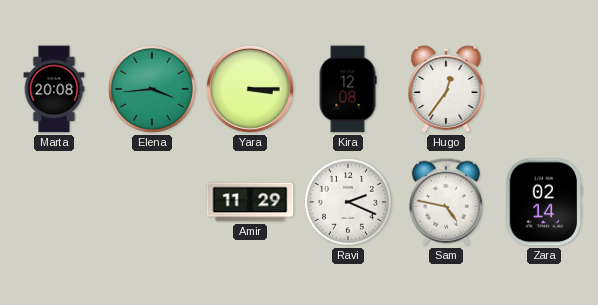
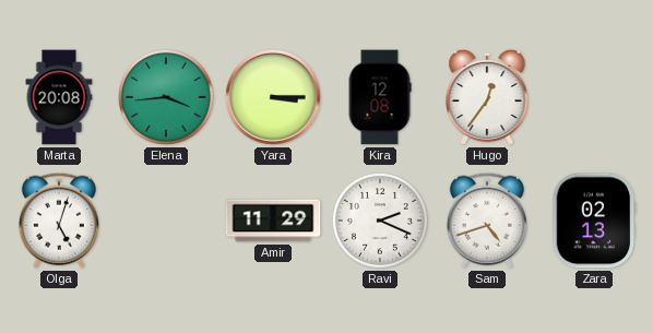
Olga: none -> 5:03
Sam: 4:47 -> 4:42
Zara: 02:14 -> 02:13
